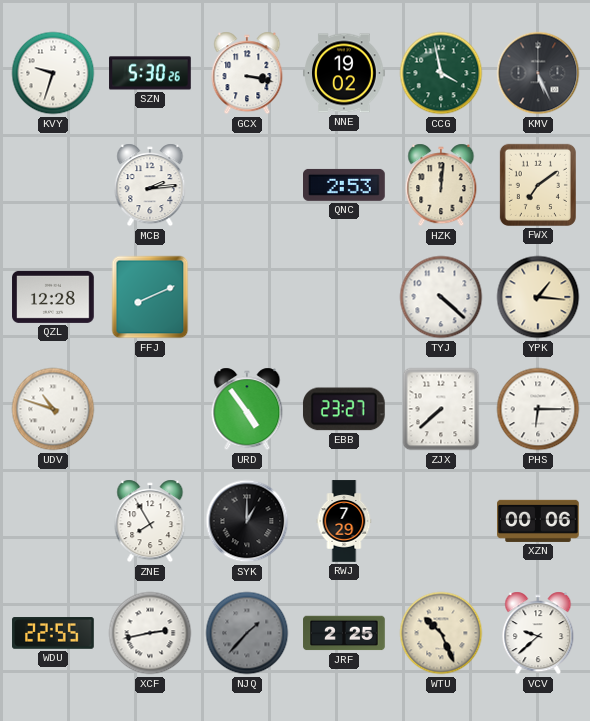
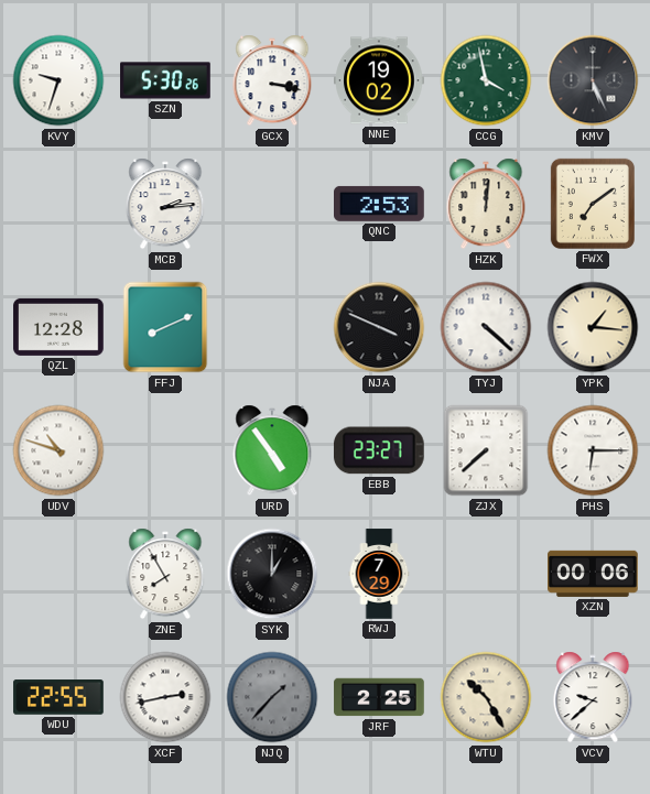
NJA: none -> 3:49
WTU: 10:26 -> 10:25
